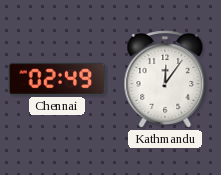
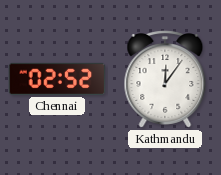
Chennai: 02:49 -> 02:52
